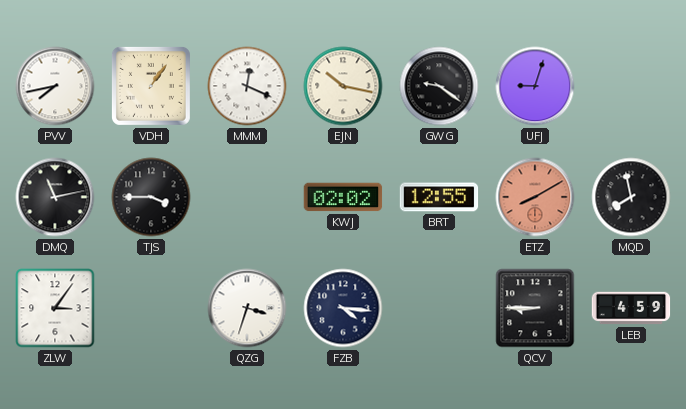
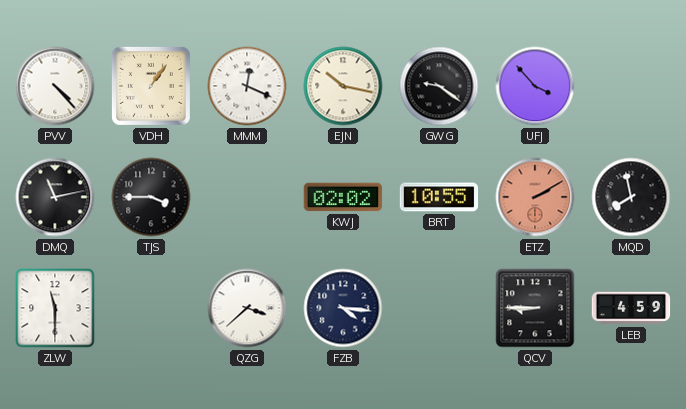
PVV: 7:43 -> 4:23
UFJ: 9:03 -> 3:53
BRT: 12:55 -> 10:55
ETZ: 8:10 -> 2:10
ZLW: 3:06 -> 11:30
QZG: 3:33 -> 3:38
